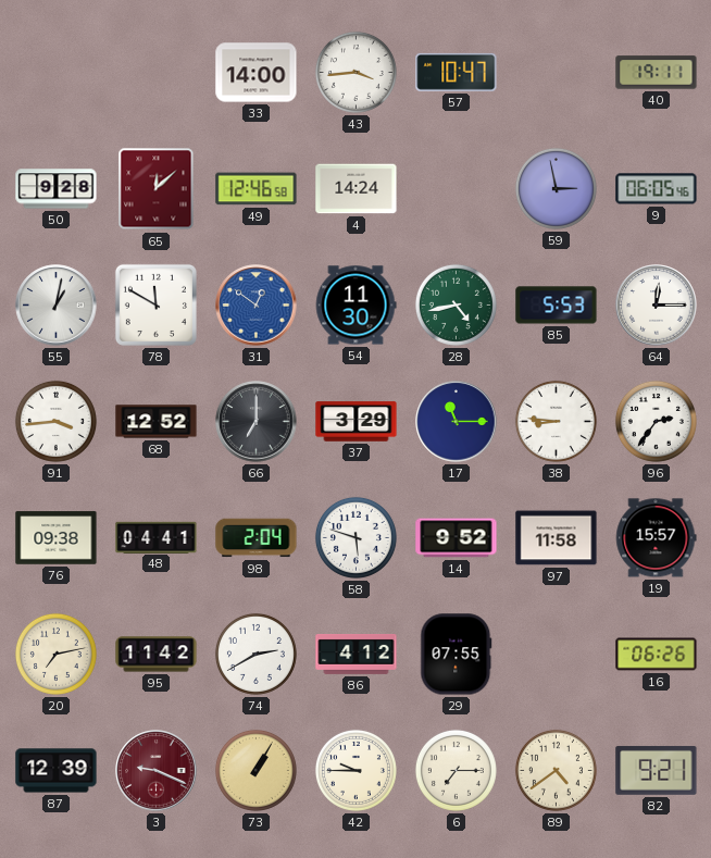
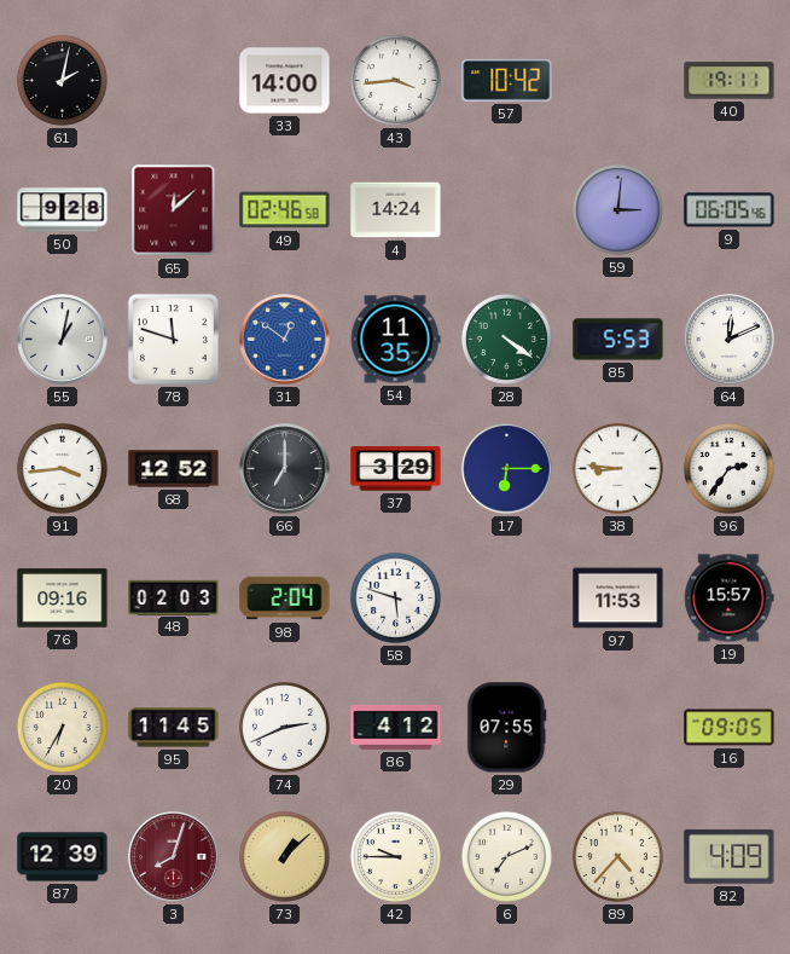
61: none -> 2:02
57: 10:47 -> 10:42
49: 12:46 -> 02:46
59: 2:58 -> 3:01
78: 11:50 -> 11:48
54: 11:30 -> 11:35
28: 4:43 -> 4:21
64: 12:15 -> 12:11
17: 11:15 -> 6:15
76: 09:38 -> 09:16
48: 04:41 -> 02:03
14: 9:52 -> none
97: 11:58 -> 11:53
20: 7:13 -> 6:35
95: 11:42 -> 11:45
74: 2:40 -> 2:41
16: 06:26 -> 09:05
3: 9:19 -> 8:03
73: 1:05 -> 1:08
6: 7:15 -> 7:11
89: 4:39 -> 4:37
82: 9:21 -> 4:09
